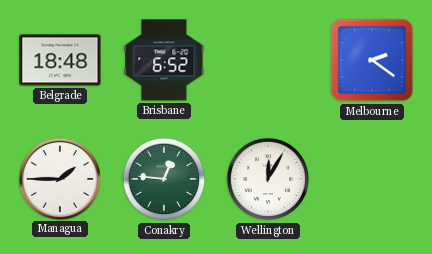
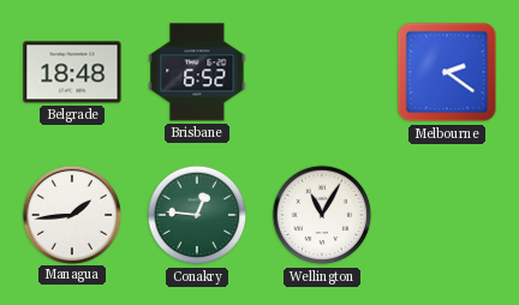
Managua: 1:45 -> 1:44
Wellington: 12:05 -> 11:05
